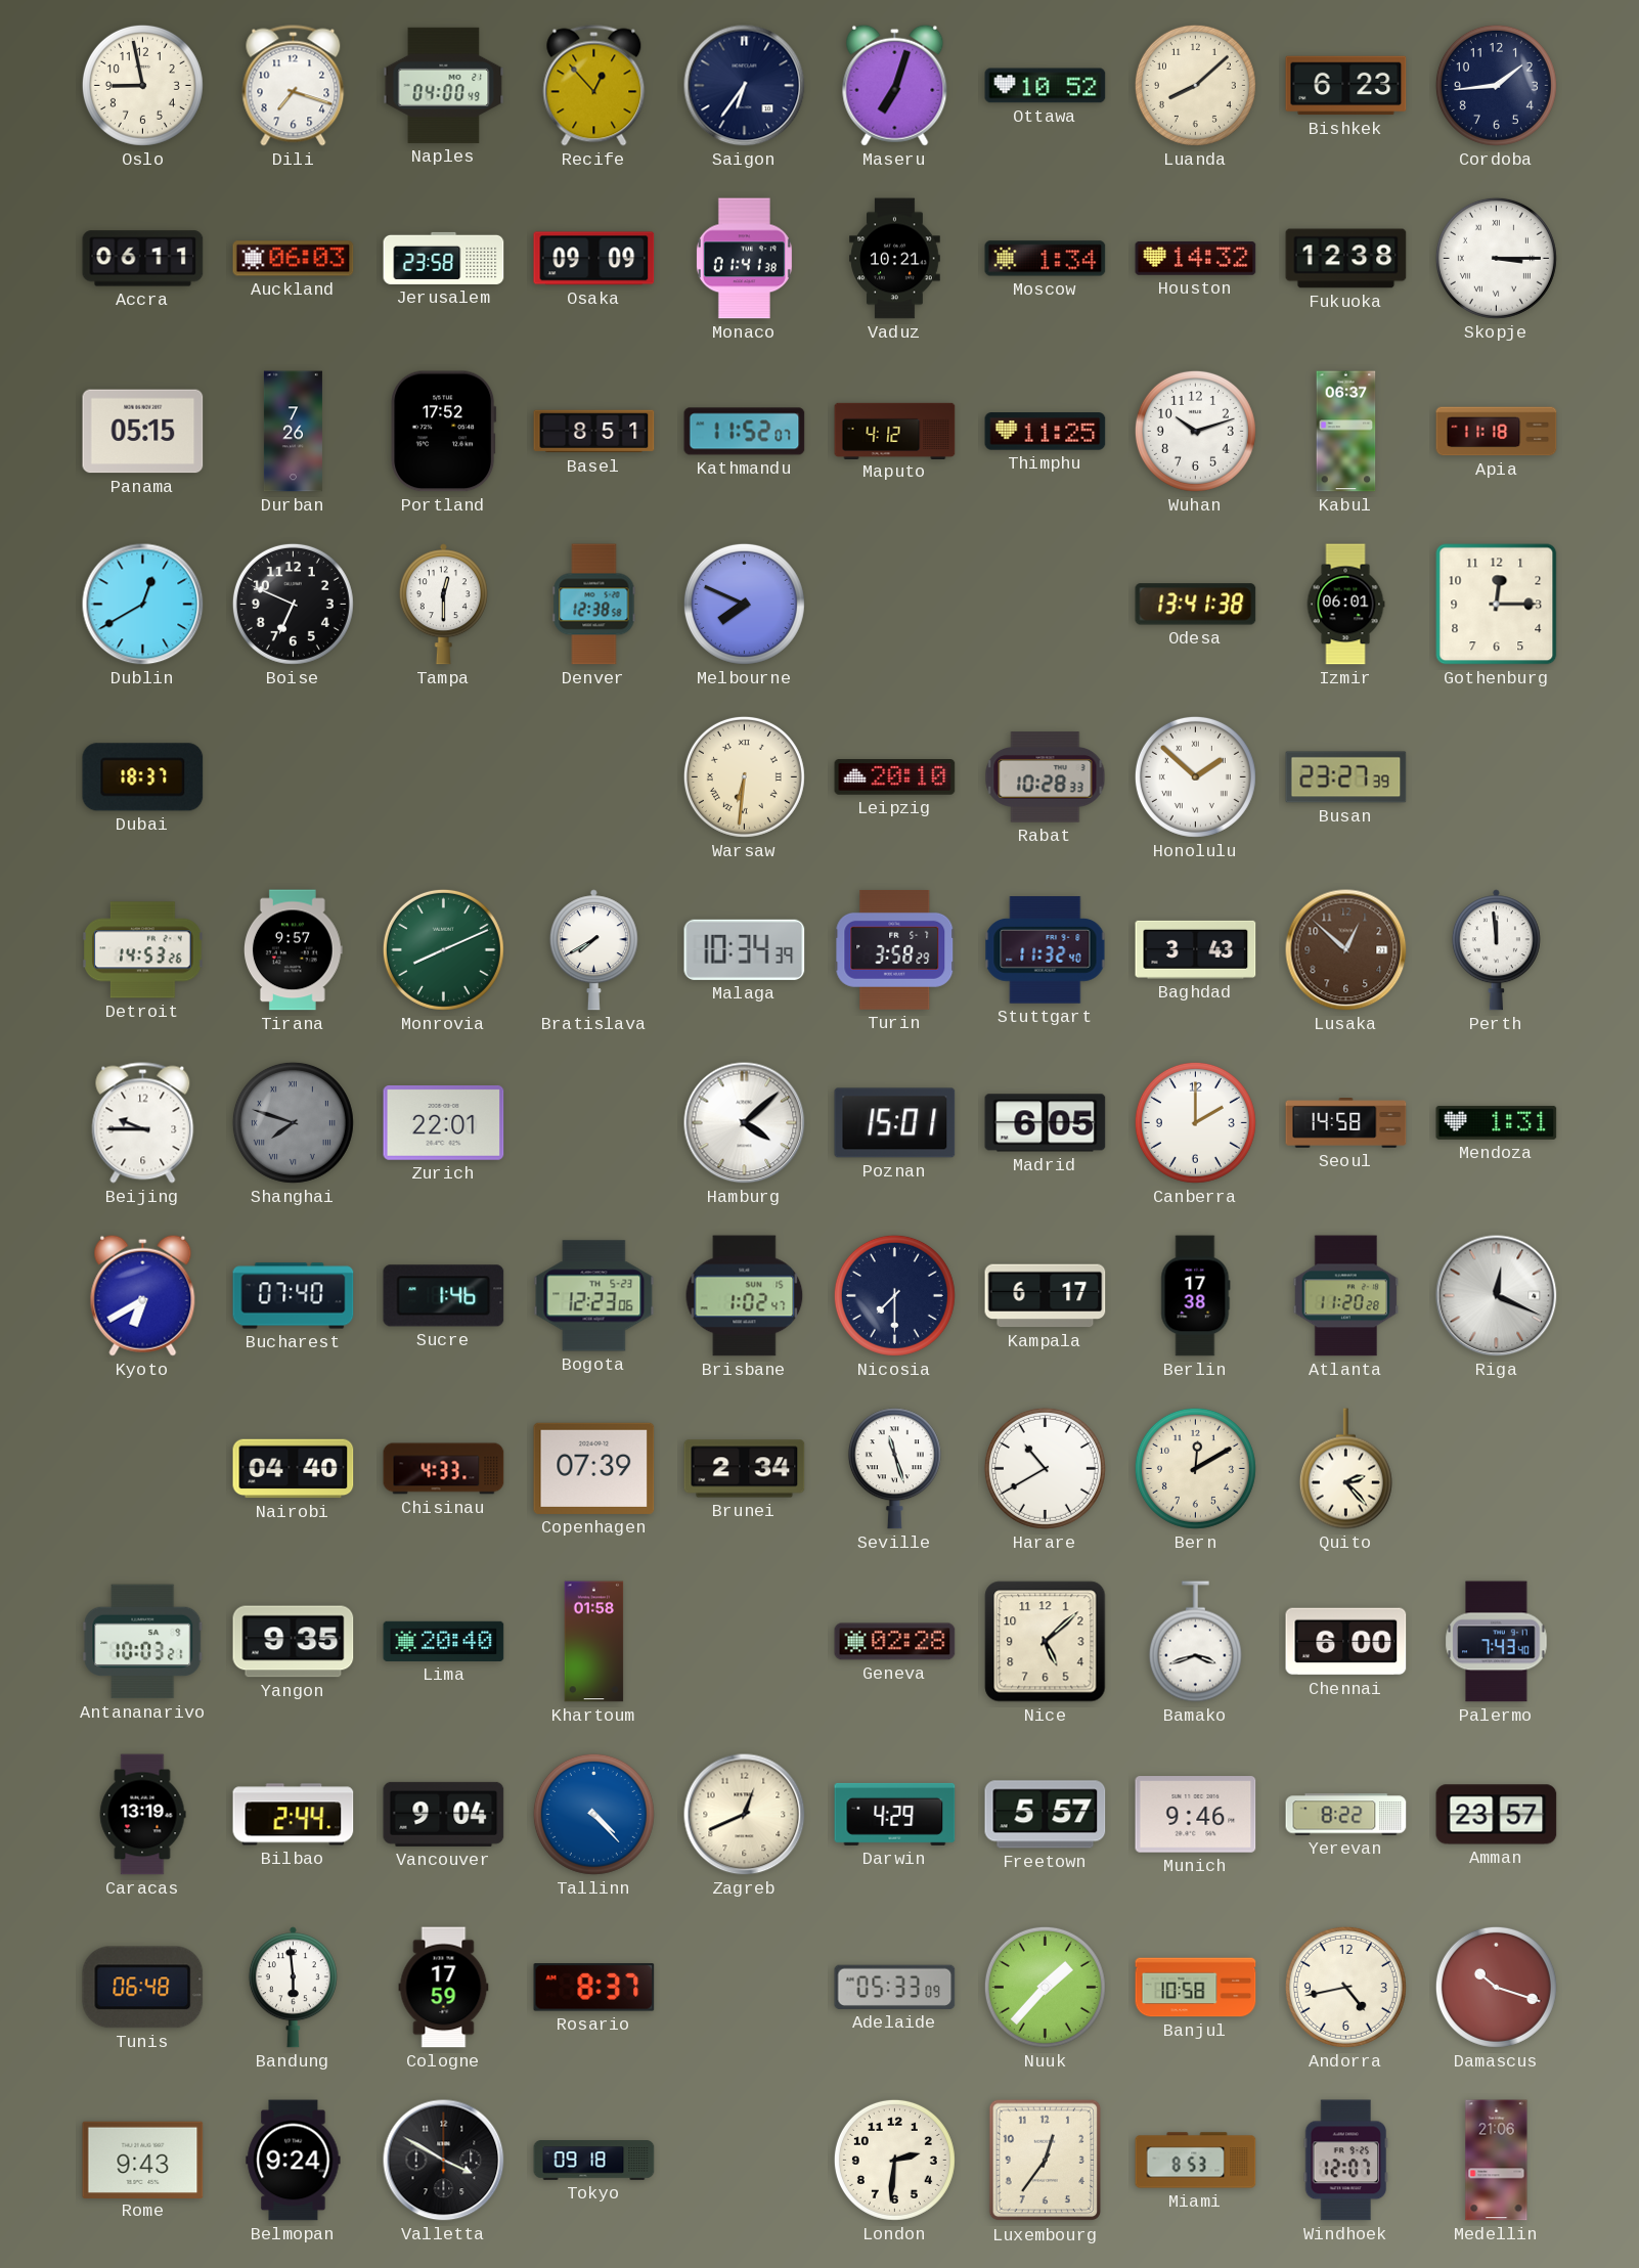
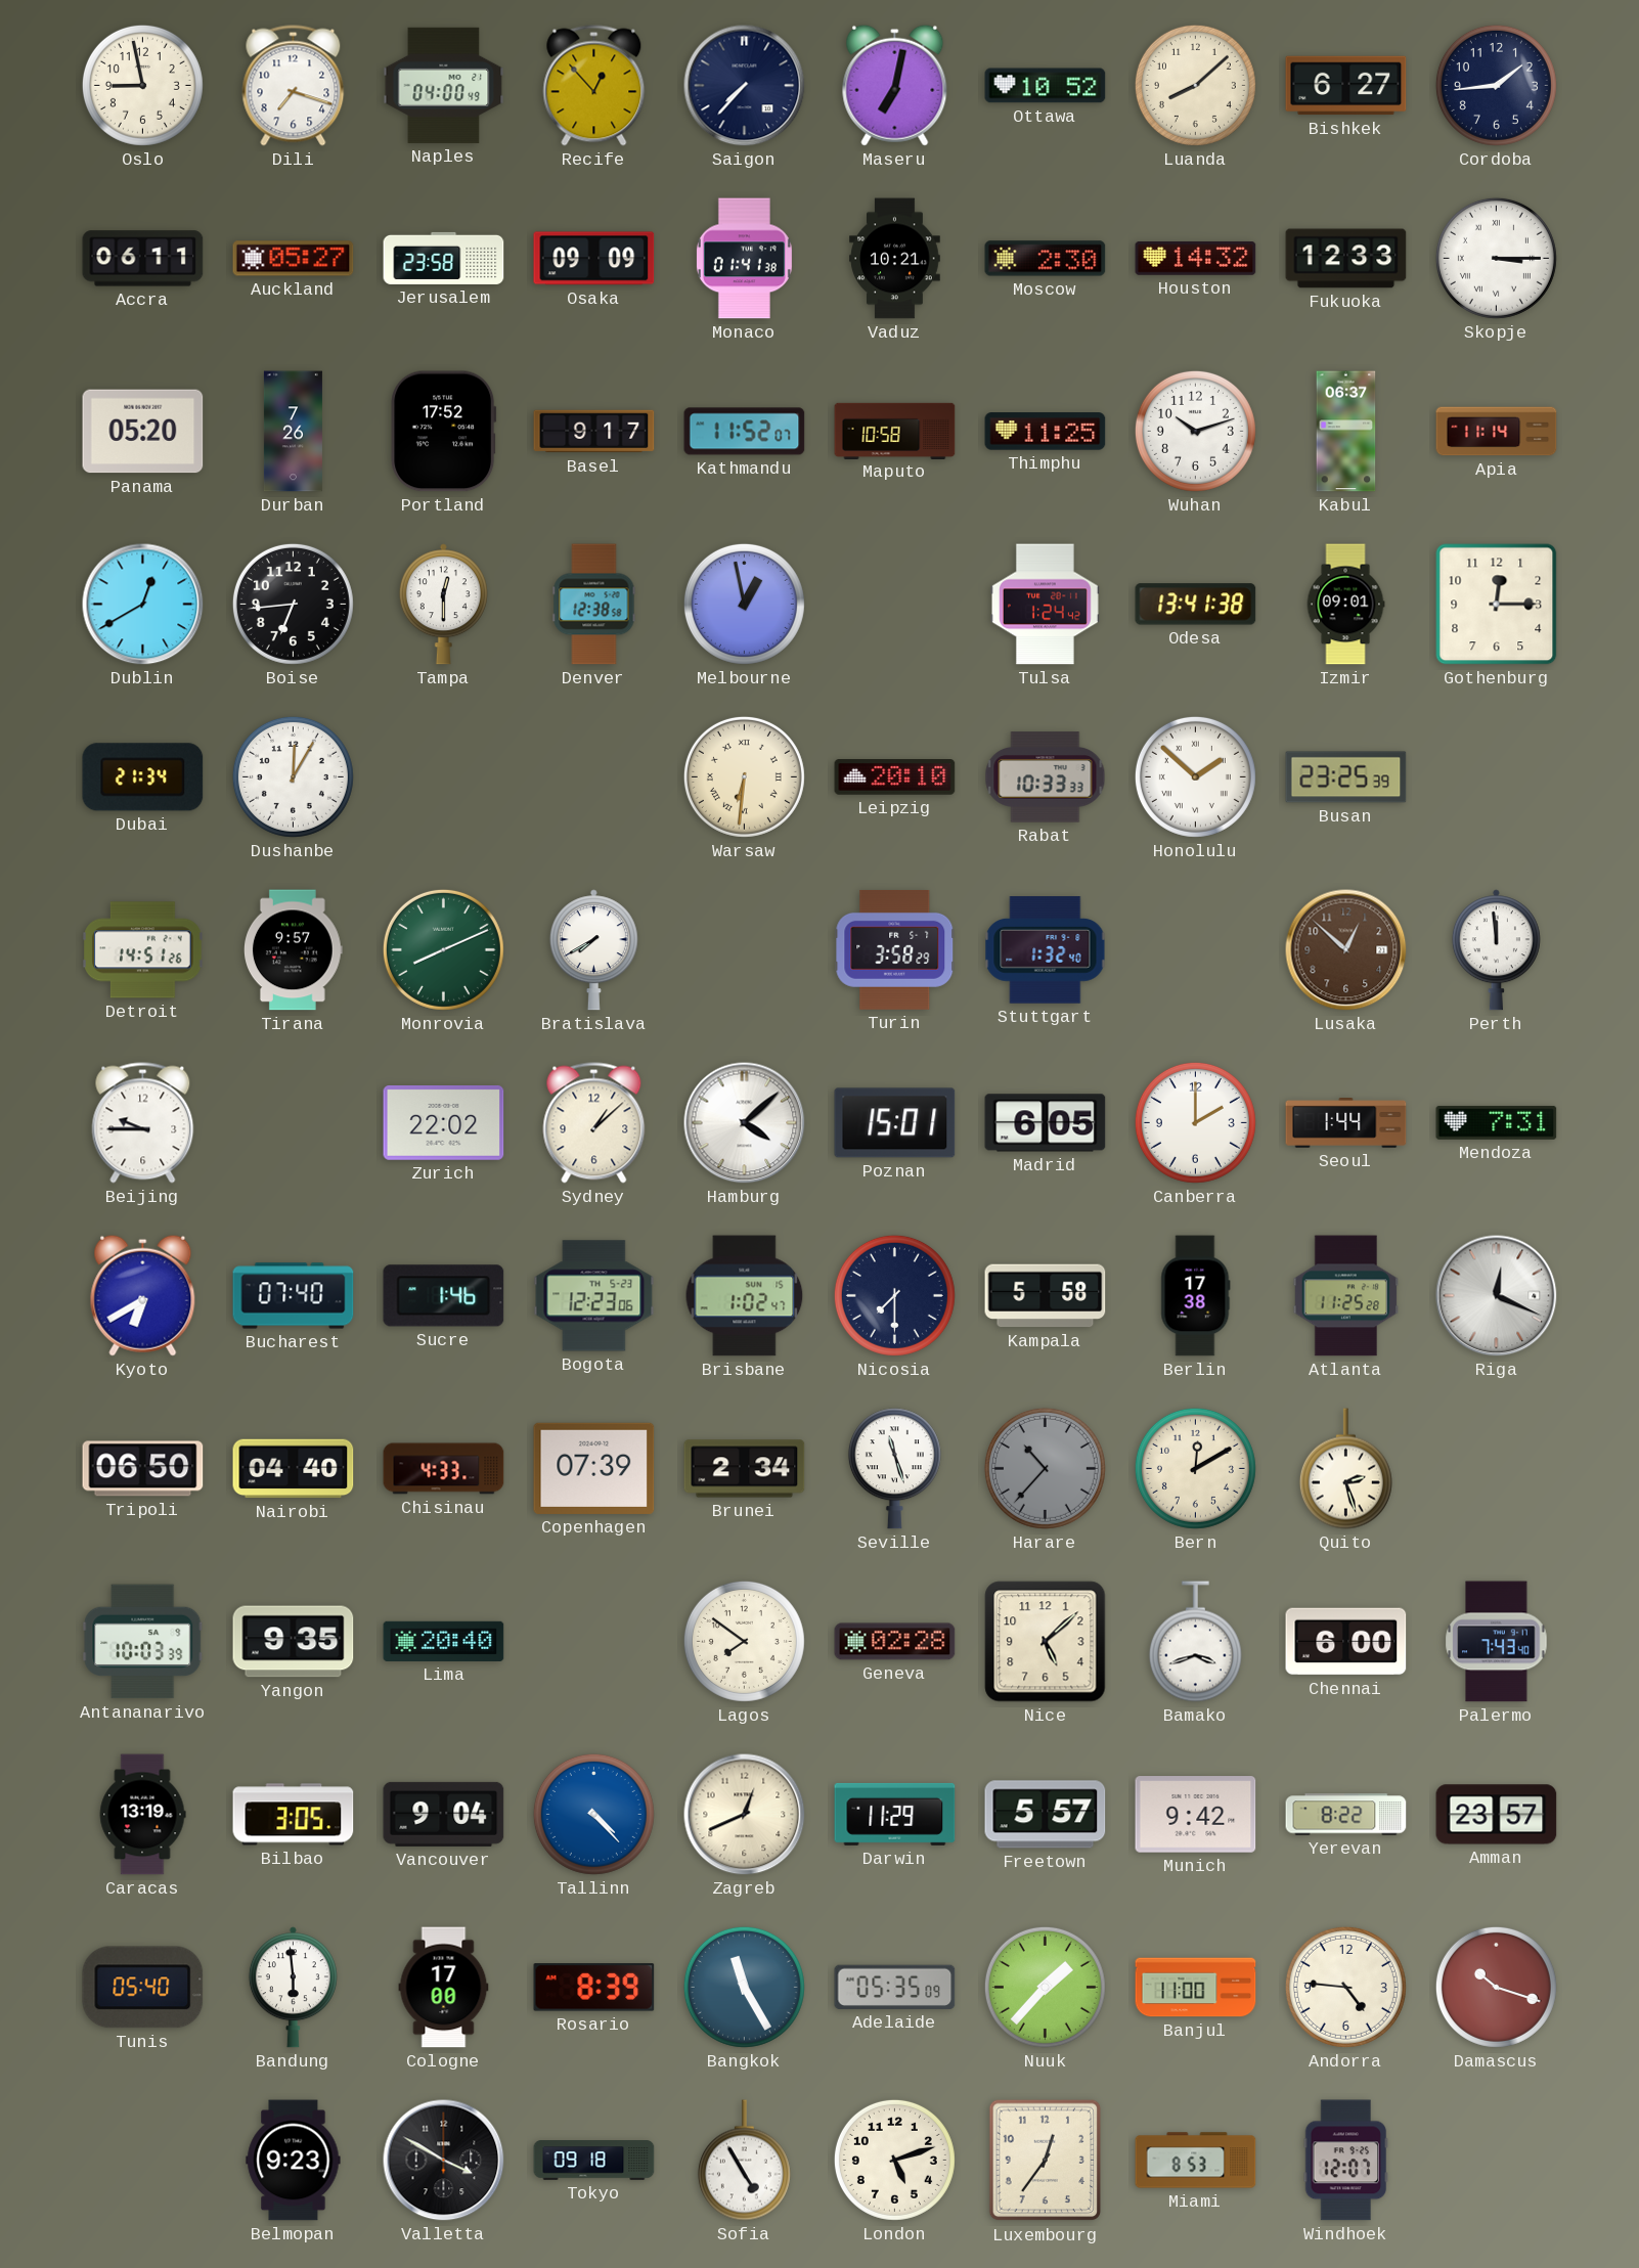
Saigon: 6:36 -> 7:37
Maseru: 7:03 -> 7:02
Bishkek: 6:23 -> 6:27
Auckland: 06:03 -> 05:27
Moscow: 1:34 -> 2:30
Fukuoka: 12:38 -> 12:33
Panama: 05:15 -> 05:20
Basel: 8:51 -> 9:17
Maputo: 4:12 -> 10:58
Apia: 11:18 -> 11:14
Boise: 6:49 -> 6:44
Melbourne: 7:49 -> 12:58
Tulsa: none -> 1:24
Izmir: 06:01 -> 09:01
Dubai: 18:37 -> 21:34
Dushanbe: none -> 12:05
Rabat: 10:28 -> 10:33
Busan: 23:27 -> 23:25
Detroit: 14:53 -> 14:51
Malaga: 10:34 -> none
Stuttgart: 11:32 -> 1:32
Baghdad: 3:43 -> none
Shanghai: 7:48 -> none
Zurich: 22:01 -> 22:02
Sydney: none -> 1:08
Seoul: 14:58 -> 1:44
Mendoza: 1:31 -> 7:31
Kampala: 6:17 -> 5:58
Atlanta: 11:20 -> 11:25
Tripoli: none -> 06:50
Harare: 10:40 -> 10:37
Harare dial: white -> grey
Quito: 2:23 -> 2:27
Antananarivo: 10:03:21 -> 10:03:39
Khartoum: 01:58 -> none
Lagos: none -> 7:51
Bilbao: 2:44 -> 3:05
Darwin: 4:29 -> 11:29
Munich: 9:46 -> 9:42
Tunis: 06:48 -> 05:40
Cologne: 17:59 -> 17:00
Rosario: 8:37 -> 8:39
Bangkok: none -> 11:25
Adelaide: 05:33 -> 05:35
Banjul: 10:58 -> 11:00
Andorra: 4:43 -> 4:46
Rome: 9:43 -> none
Belmopan: 9:24 -> 9:23
Sofia: none -> 4:55
London: 2:31 -> 5:12
Medellin: 21:06 -> none
